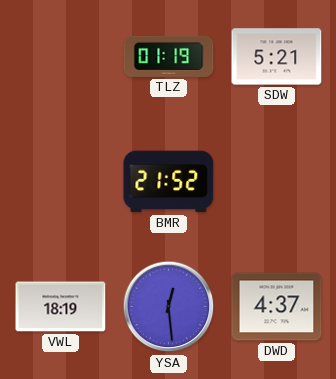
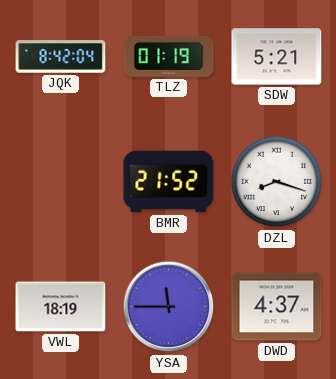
JQK: none -> 8:42
DZL: none -> 8:18
YSA: 12:29 -> 11:45
